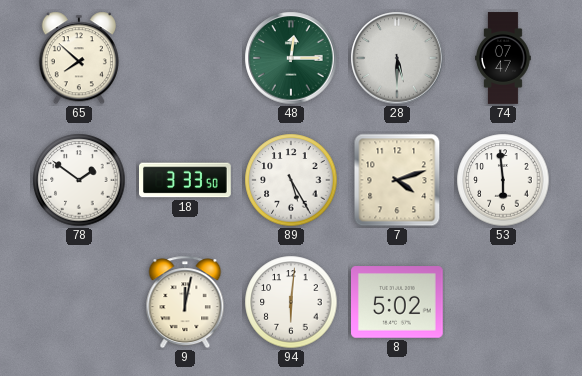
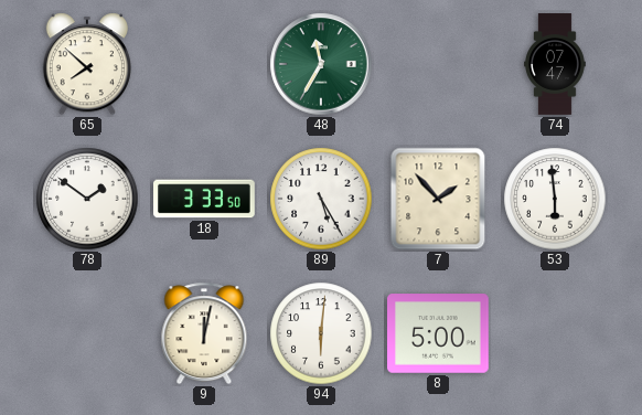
48: 12:15 -> 11:35
28: 5:30 -> none
7: 4:12 -> 1:53
8: 5:02 -> 5:00
